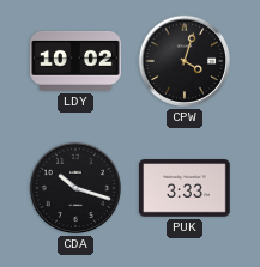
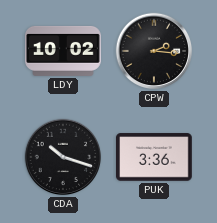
CPW: 4:03 -> 2:16
PUK: 3:33 -> 3:36
